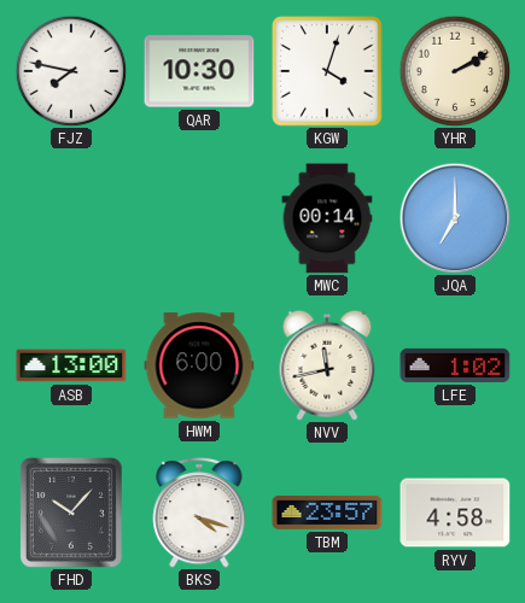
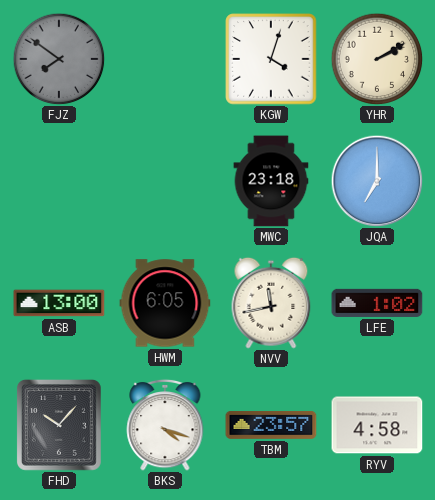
FJZ: 7:47 -> 7:51
FJZ dial: white -> grey
QAR: 10:30 -> none
MWC: 00:14 -> 23:18
HWM: 6:00 -> 6:05
